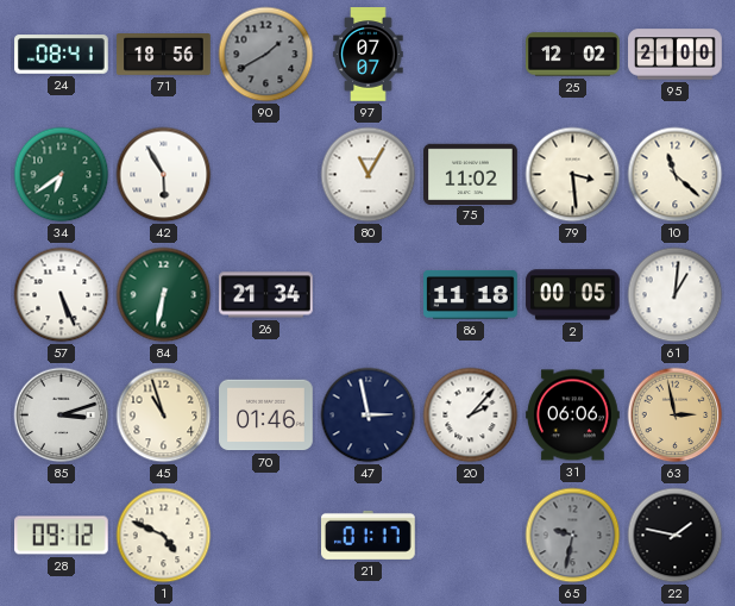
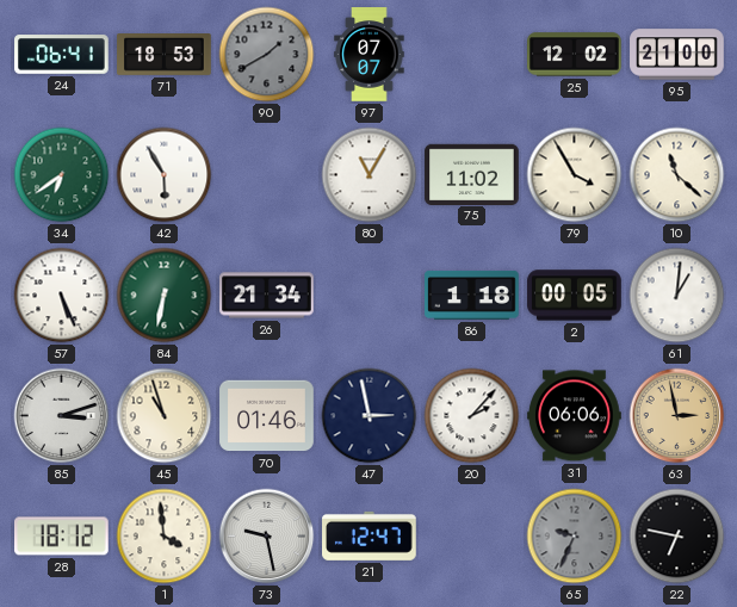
24: 08:41 -> 06:41
71: 18:56 -> 18:53
79: 3:29 -> 3:55
86: 11:18 -> 1:18
28: 09:12 -> 18:12
1: 4:49 -> 3:59
73: none -> 9:28
21: 01:17 -> 12:47
65: 9:32 -> 9:34
22: 1:47 -> 6:47
